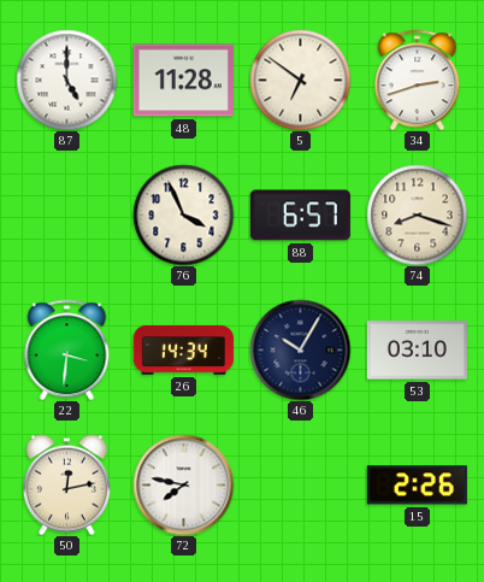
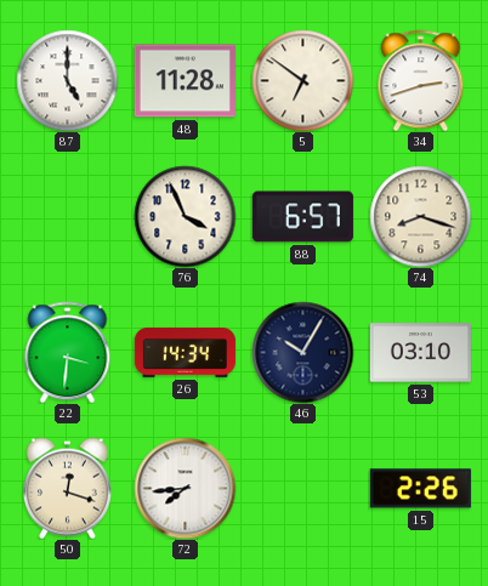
50: 12:13 -> 12:18
72: 7:47 -> 7:44
